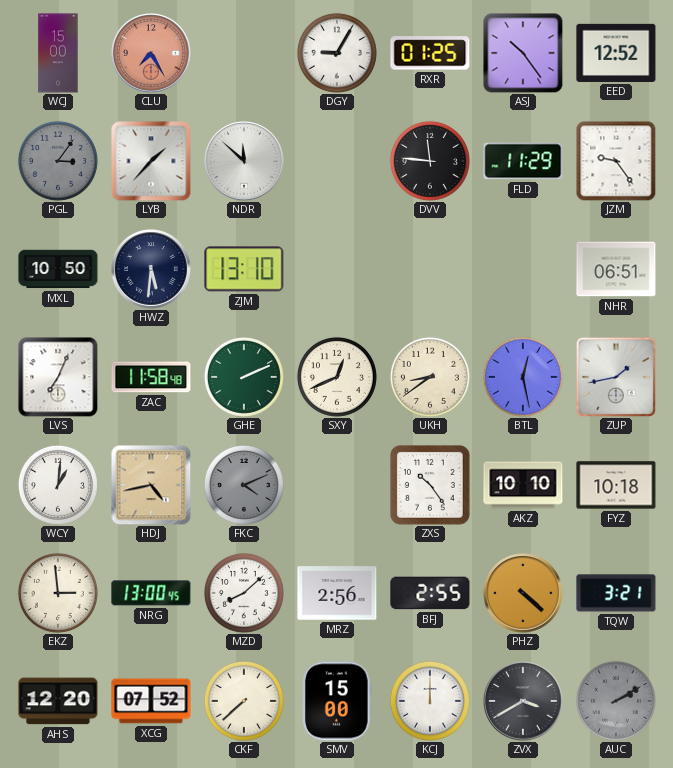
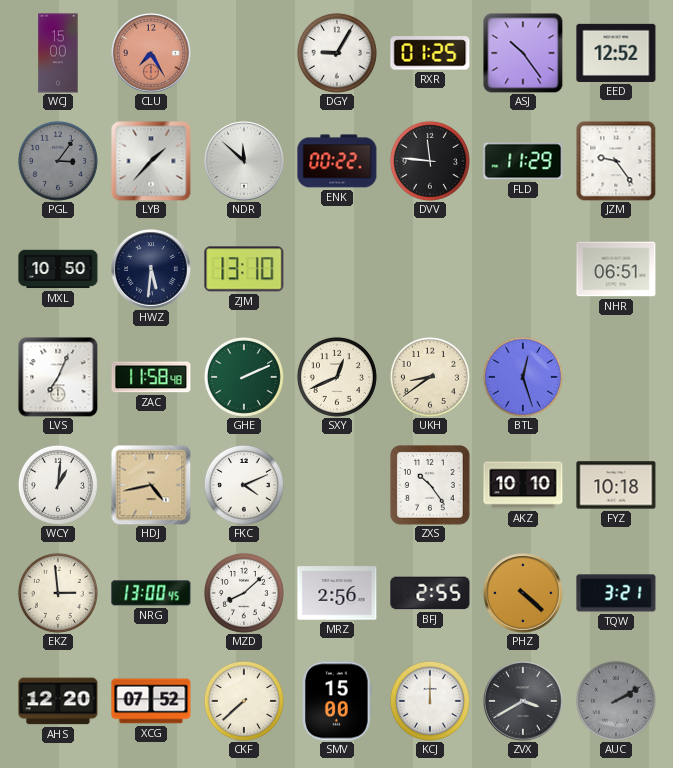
ENK: none -> 00:22
BTL: 12:28 -> 12:27
ZUP: 1:43 -> none
FKC dial: grey -> white
